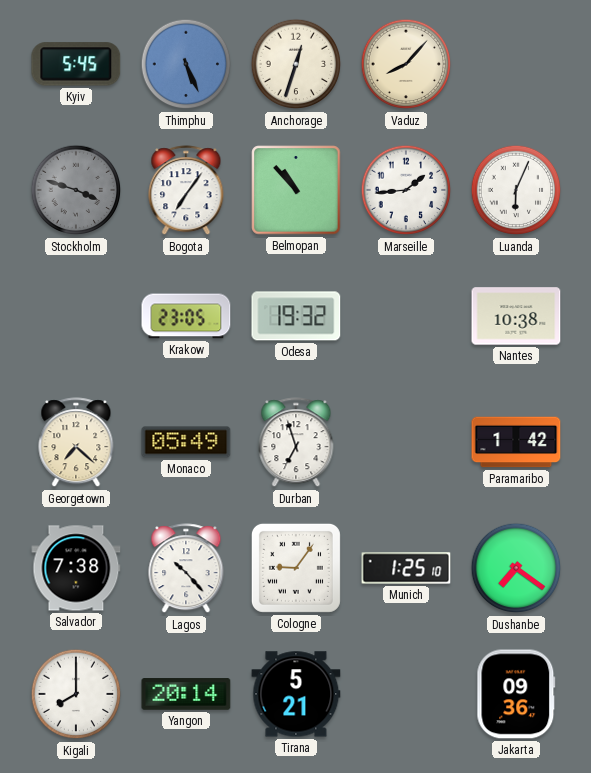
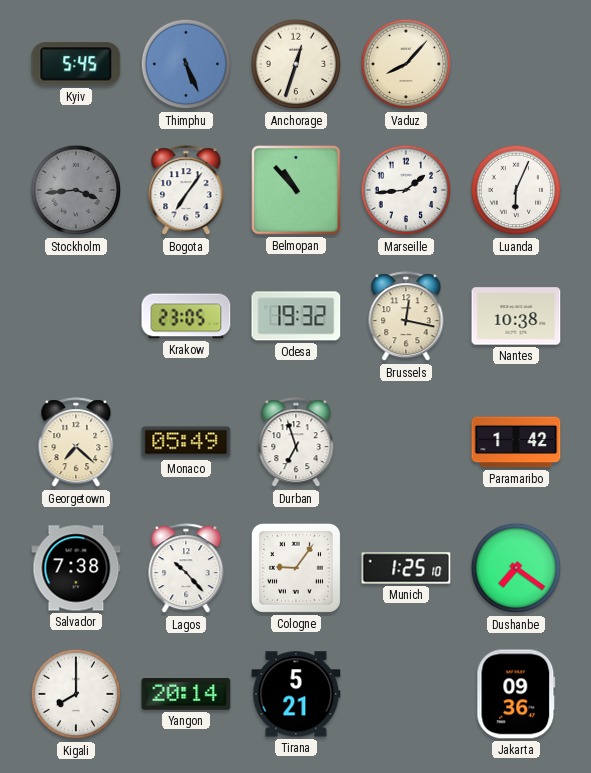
Stockholm: 3:48 -> 3:44
Brussels: none -> 12:17
